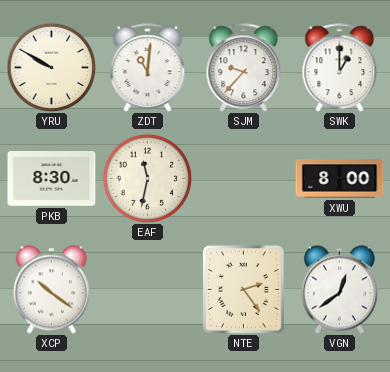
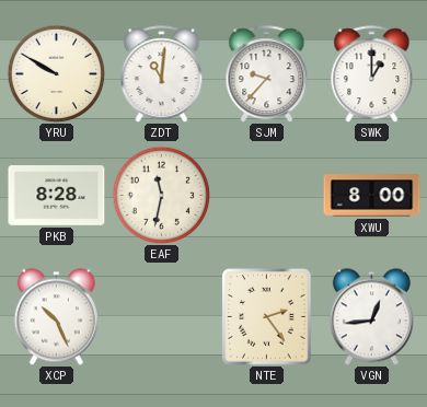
PKB: 8:30 -> 8:28
XCP: 10:21 -> 10:26
VGN: 12:39 -> 12:44
